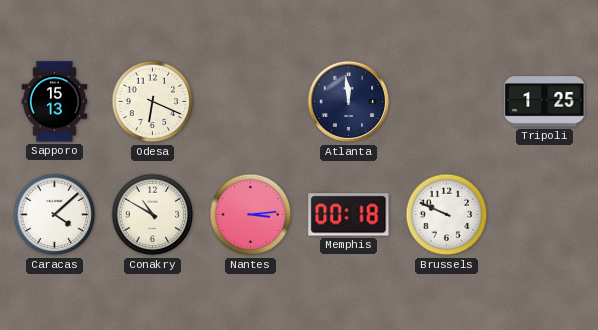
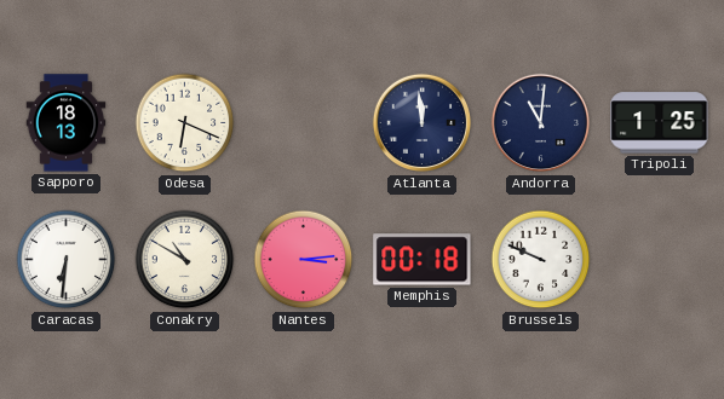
Sapporo: 15:13 -> 18:13
Andorra: none -> 11:01
Caracas: 4:08 -> 6:31
